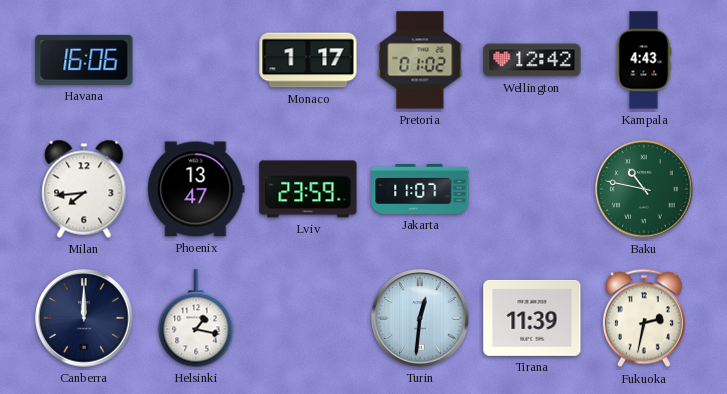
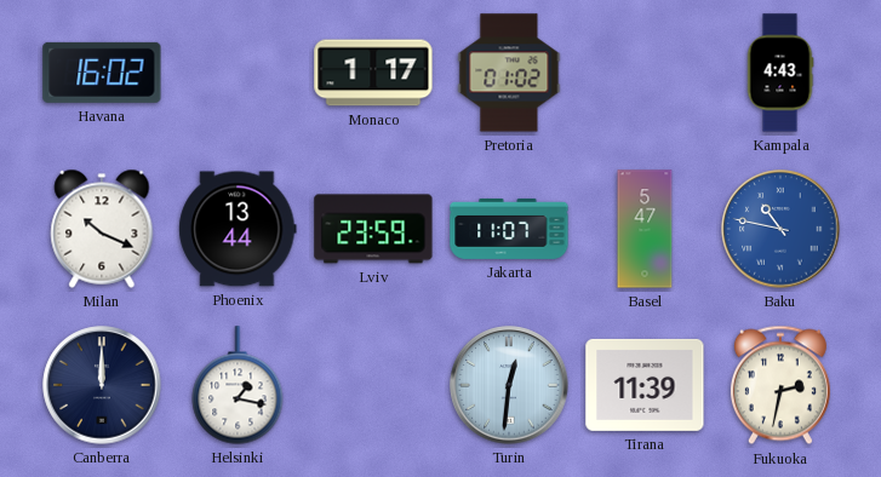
Havana: 16:06 -> 16:02
Wellington: 12:42 -> none
Milan: 7:44 -> 10:19
Phoenix: 13:47 -> 13:44
Basel: none -> 5:47
Baku dial: green -> blue
